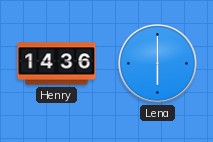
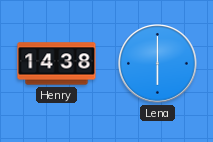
Henry: 14:36 -> 14:38
